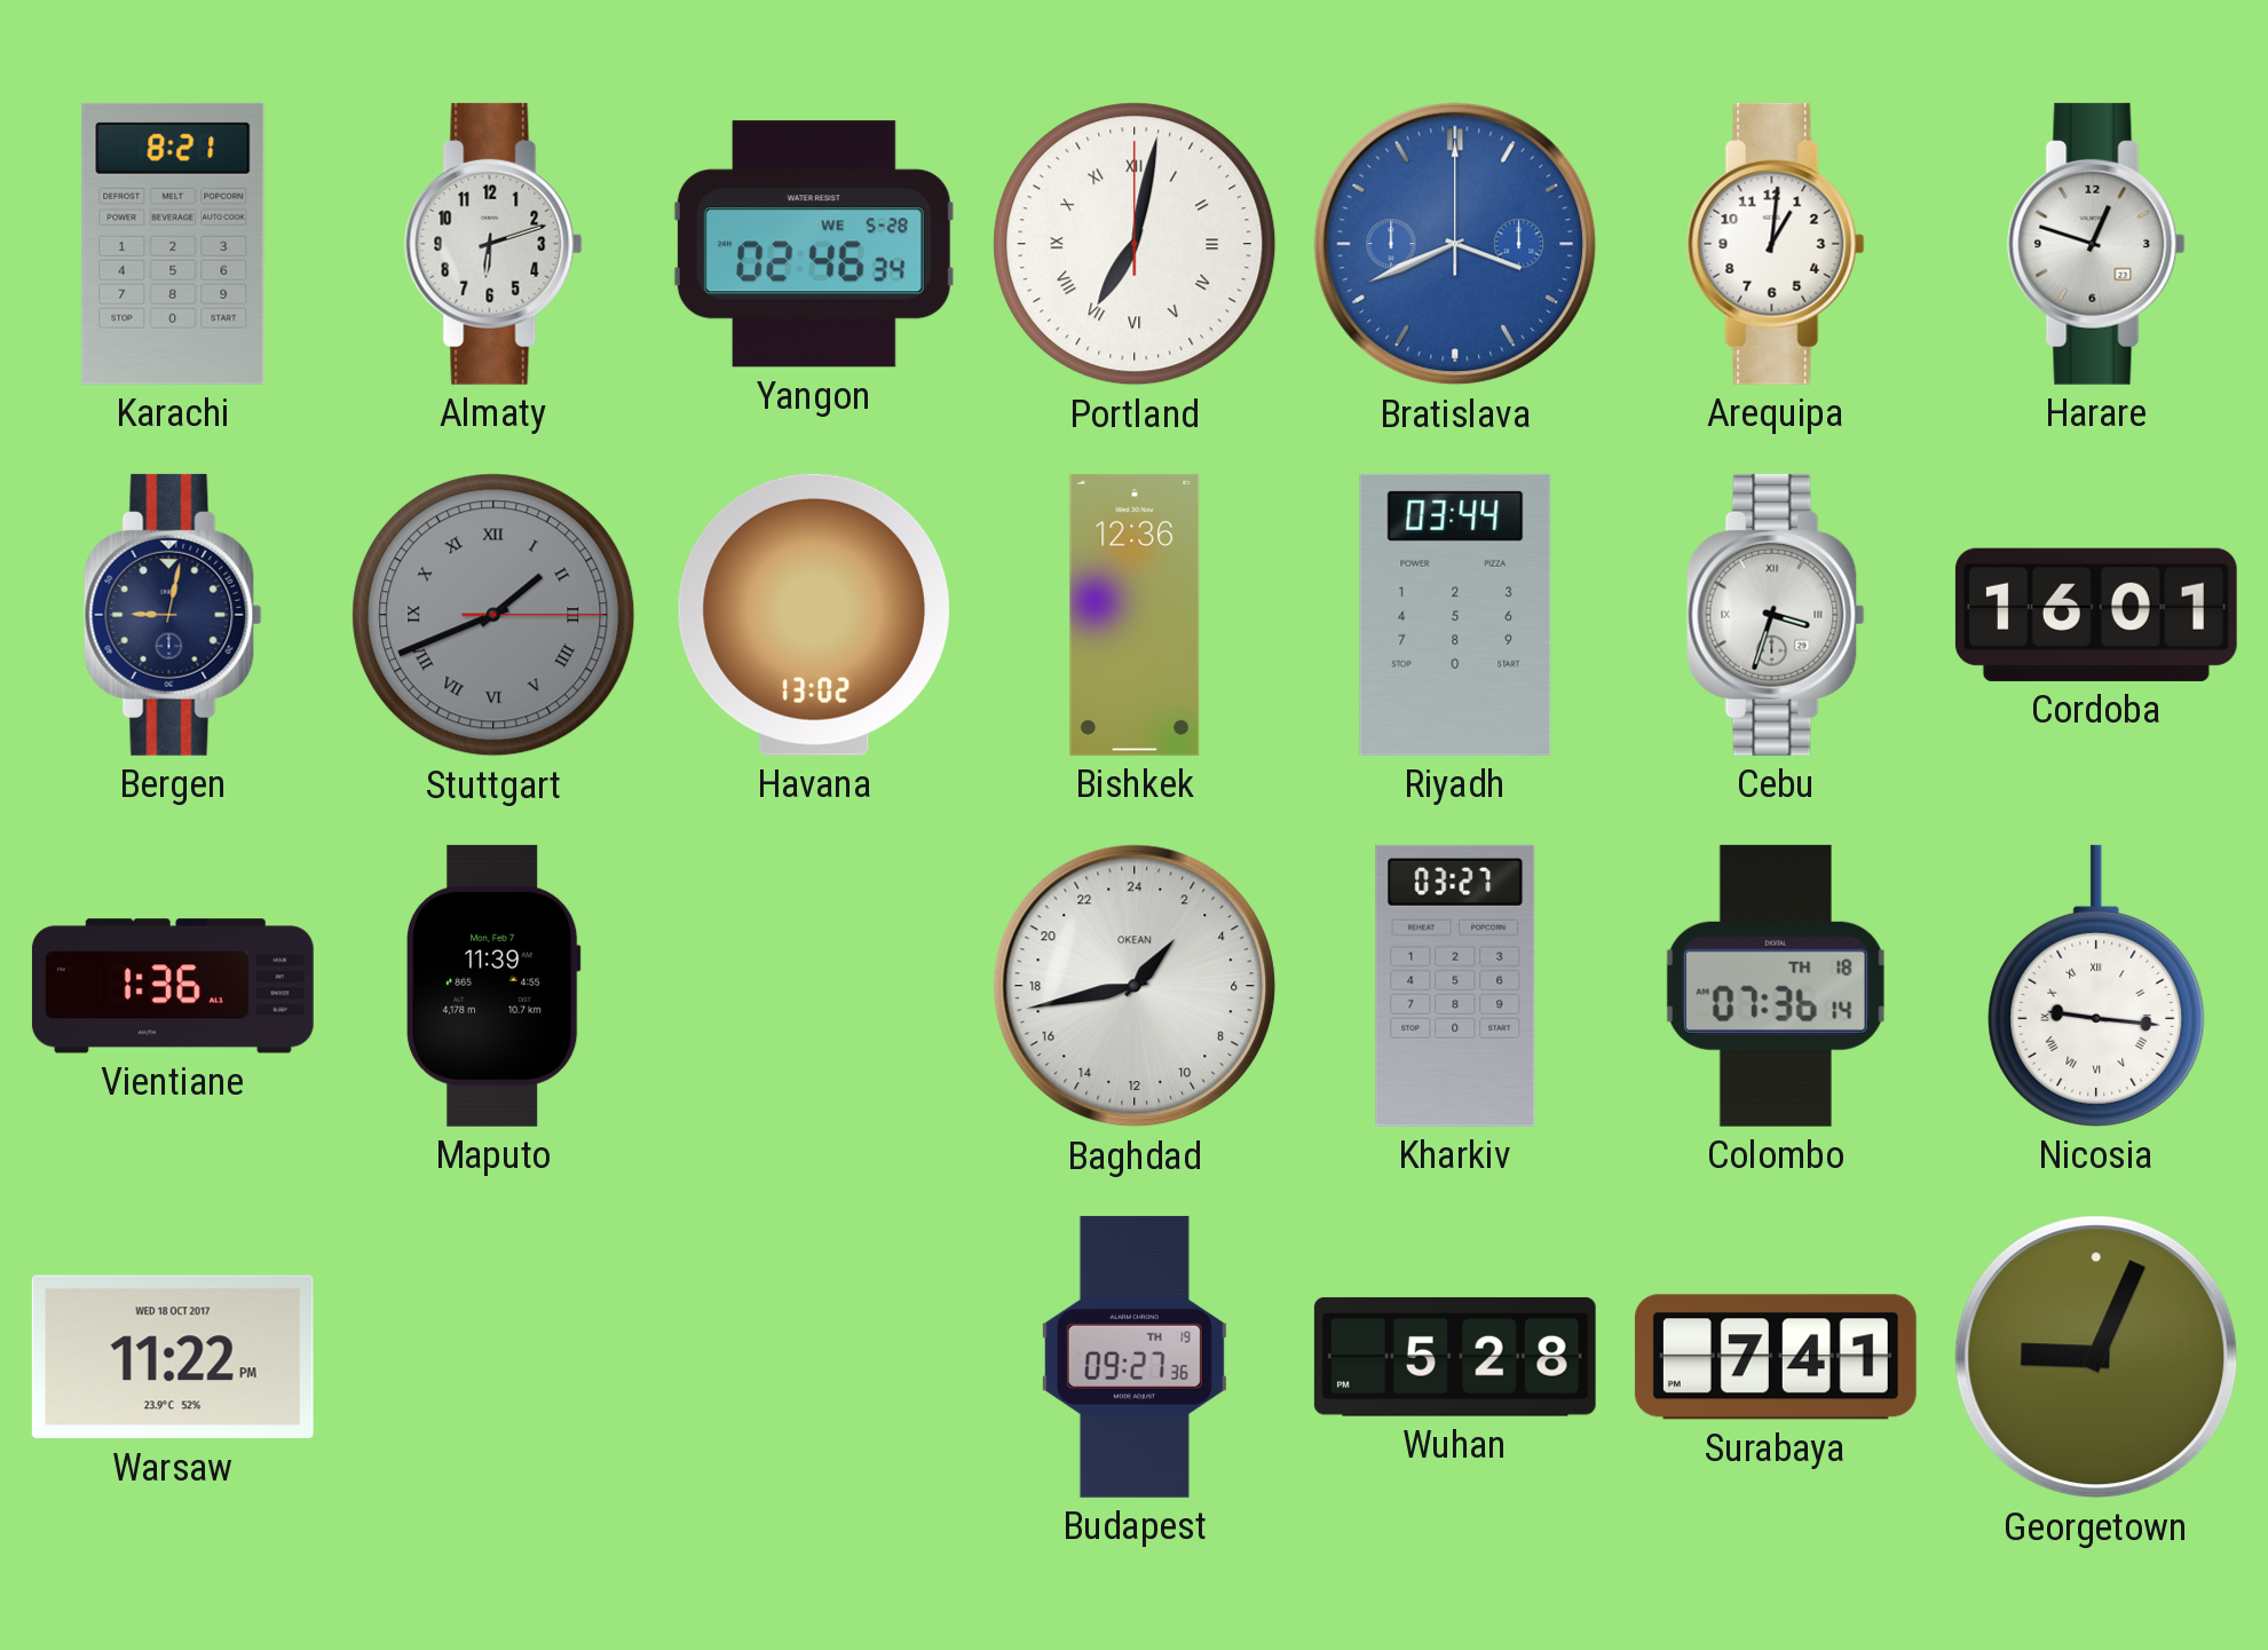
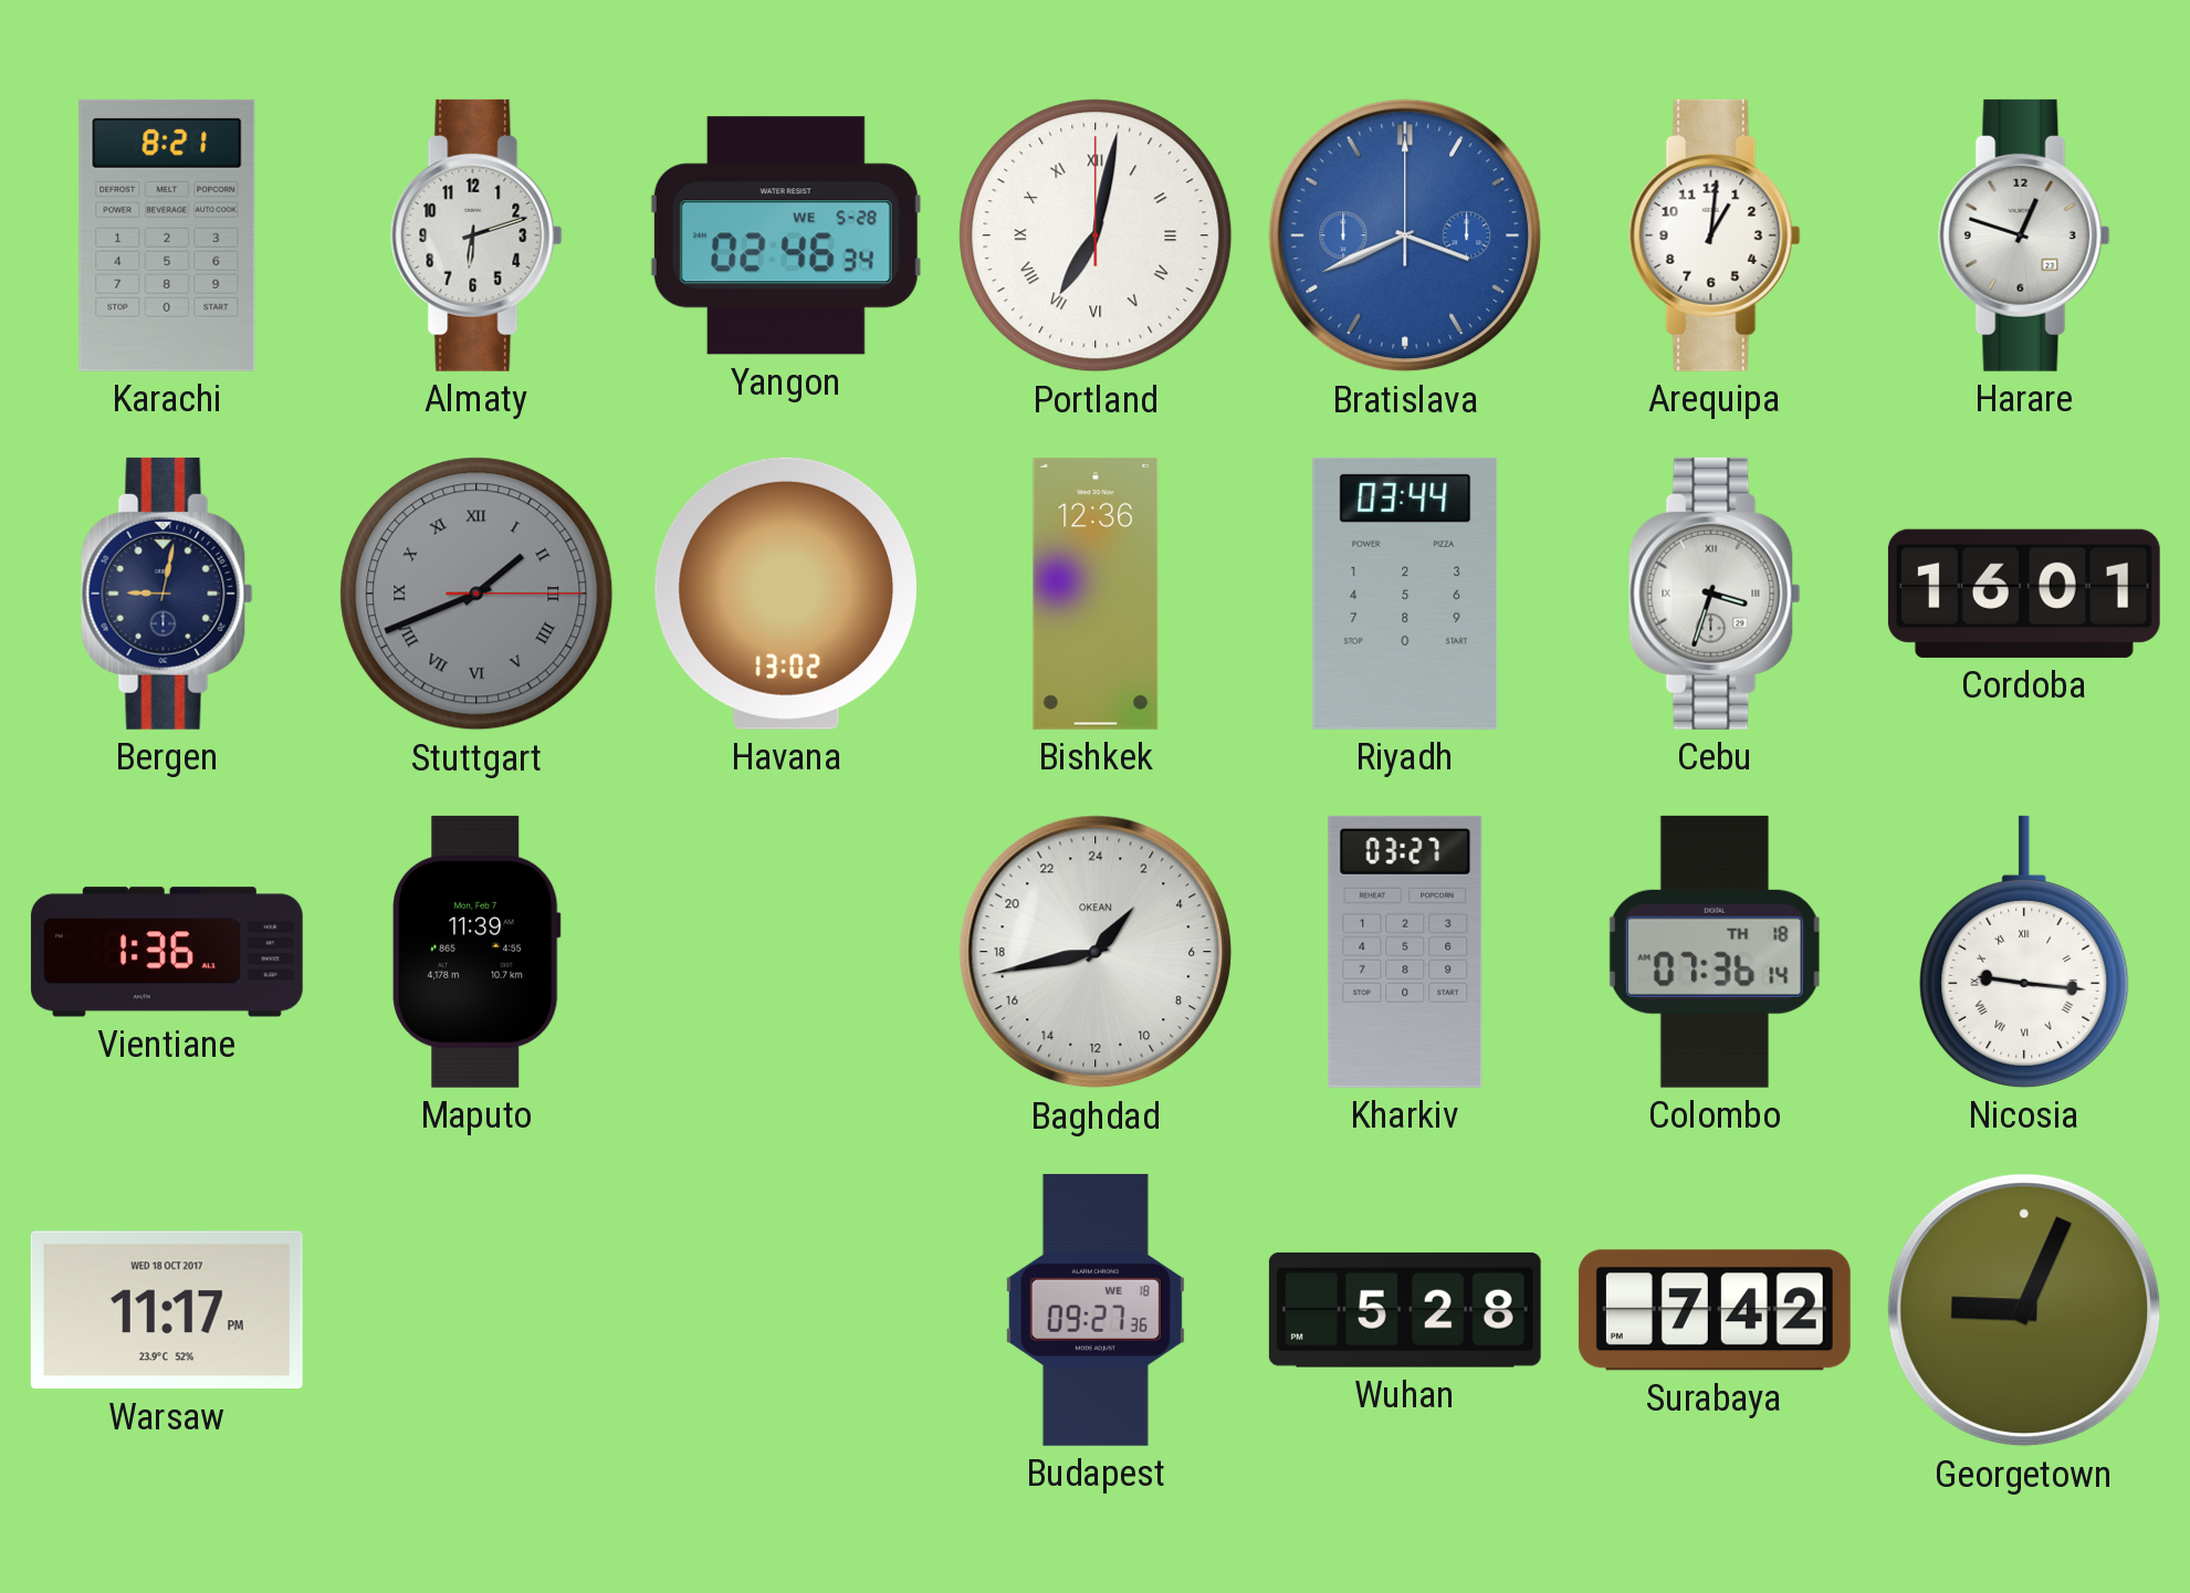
Warsaw: 11:22 -> 11:17
Budapest date: TH 19 -> WE 18
Surabaya: 7:41 -> 7:42
